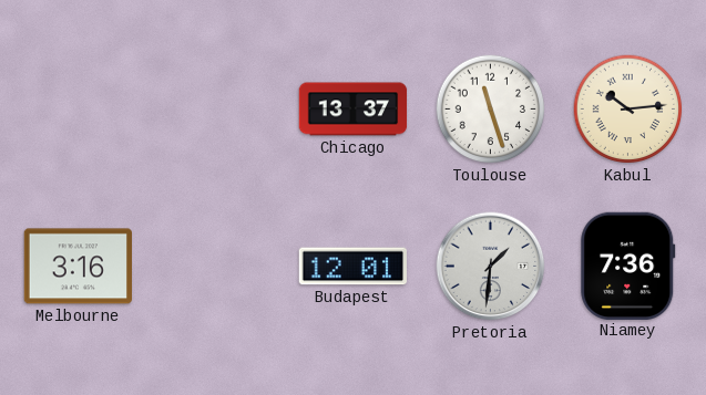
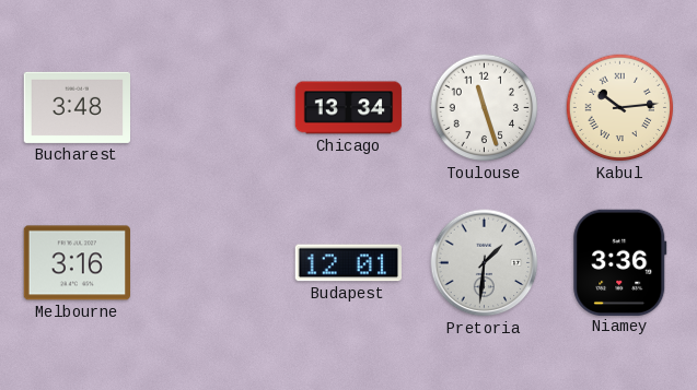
Bucharest: none -> 3:48
Chicago: 13:37 -> 13:34
Niamey: 7:36 -> 3:36
